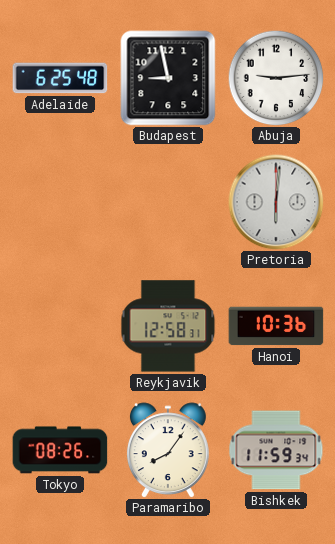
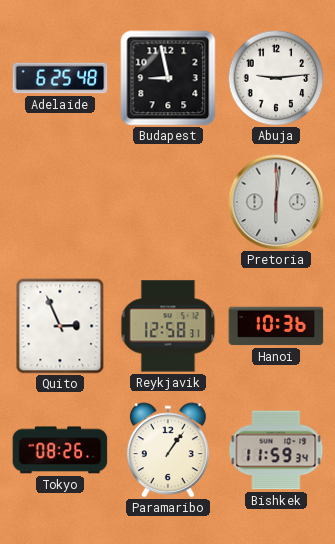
Quito: none -> 2:56
Paramaribo: 8:06 -> 1:06
